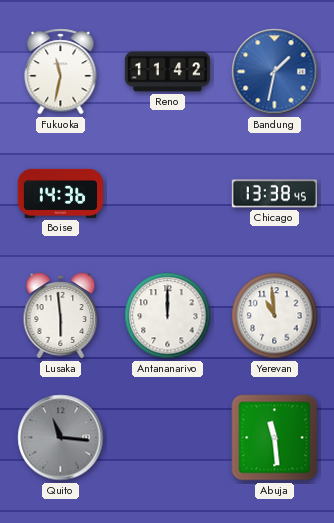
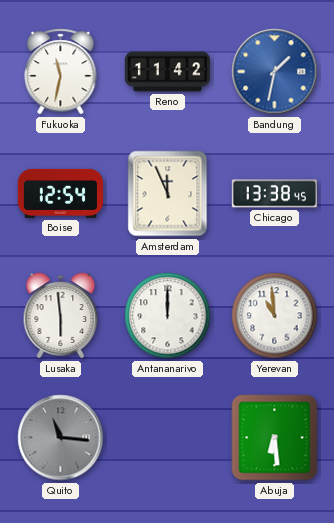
Boise: 14:36 -> 12:54
Amsterdam: none -> 11:56
Abuja: 11:29 -> 6:29
